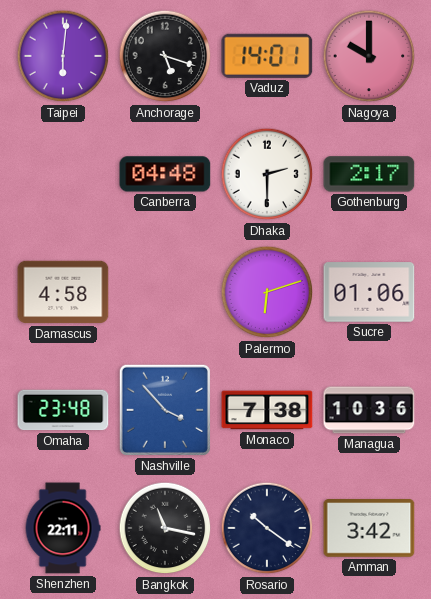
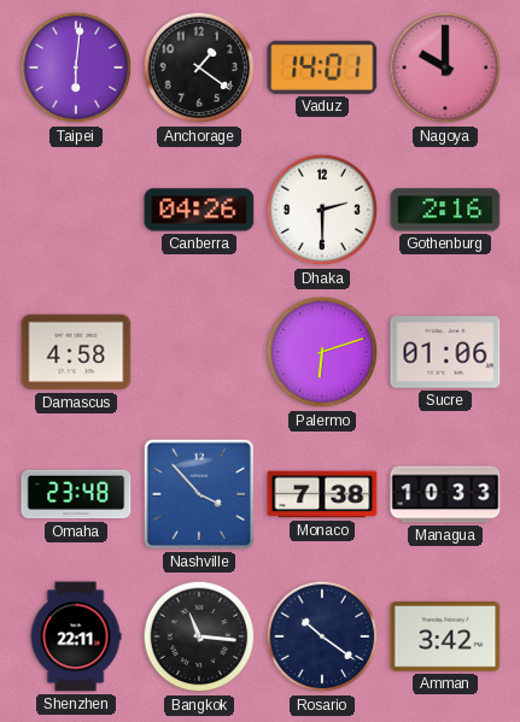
Anchorage: 5:18 -> 1:21
Canberra: 04:48 -> 04:26
Gothenburg: 2:17 -> 2:16
Managua: 10:36 -> 10:33
Bangkok: 11:17 -> 11:16
